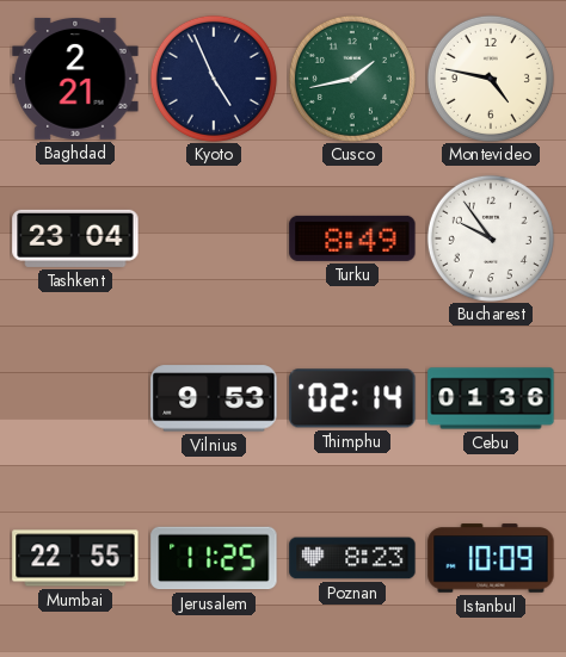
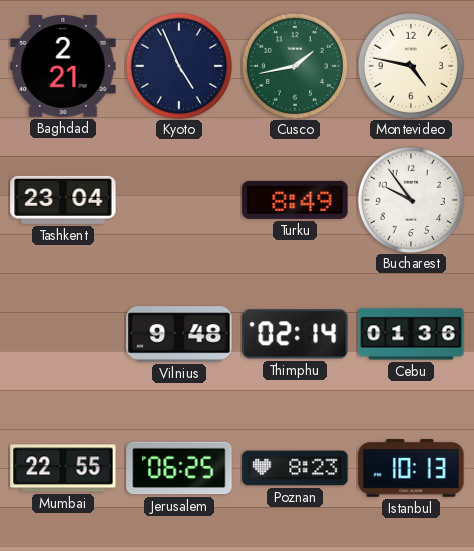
Vilnius: 9:53 -> 9:48
Jerusalem: 11:25 -> 06:25
Istanbul: 10:09 -> 10:13
